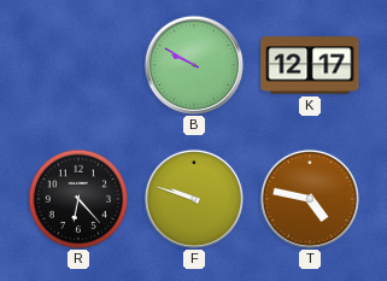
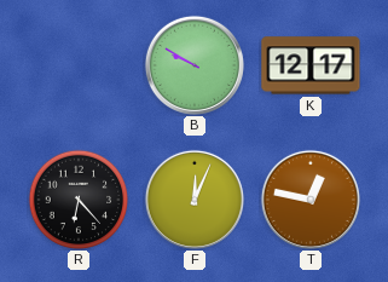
F: 9:48 -> 12:04
T: 4:47 -> 12:47
